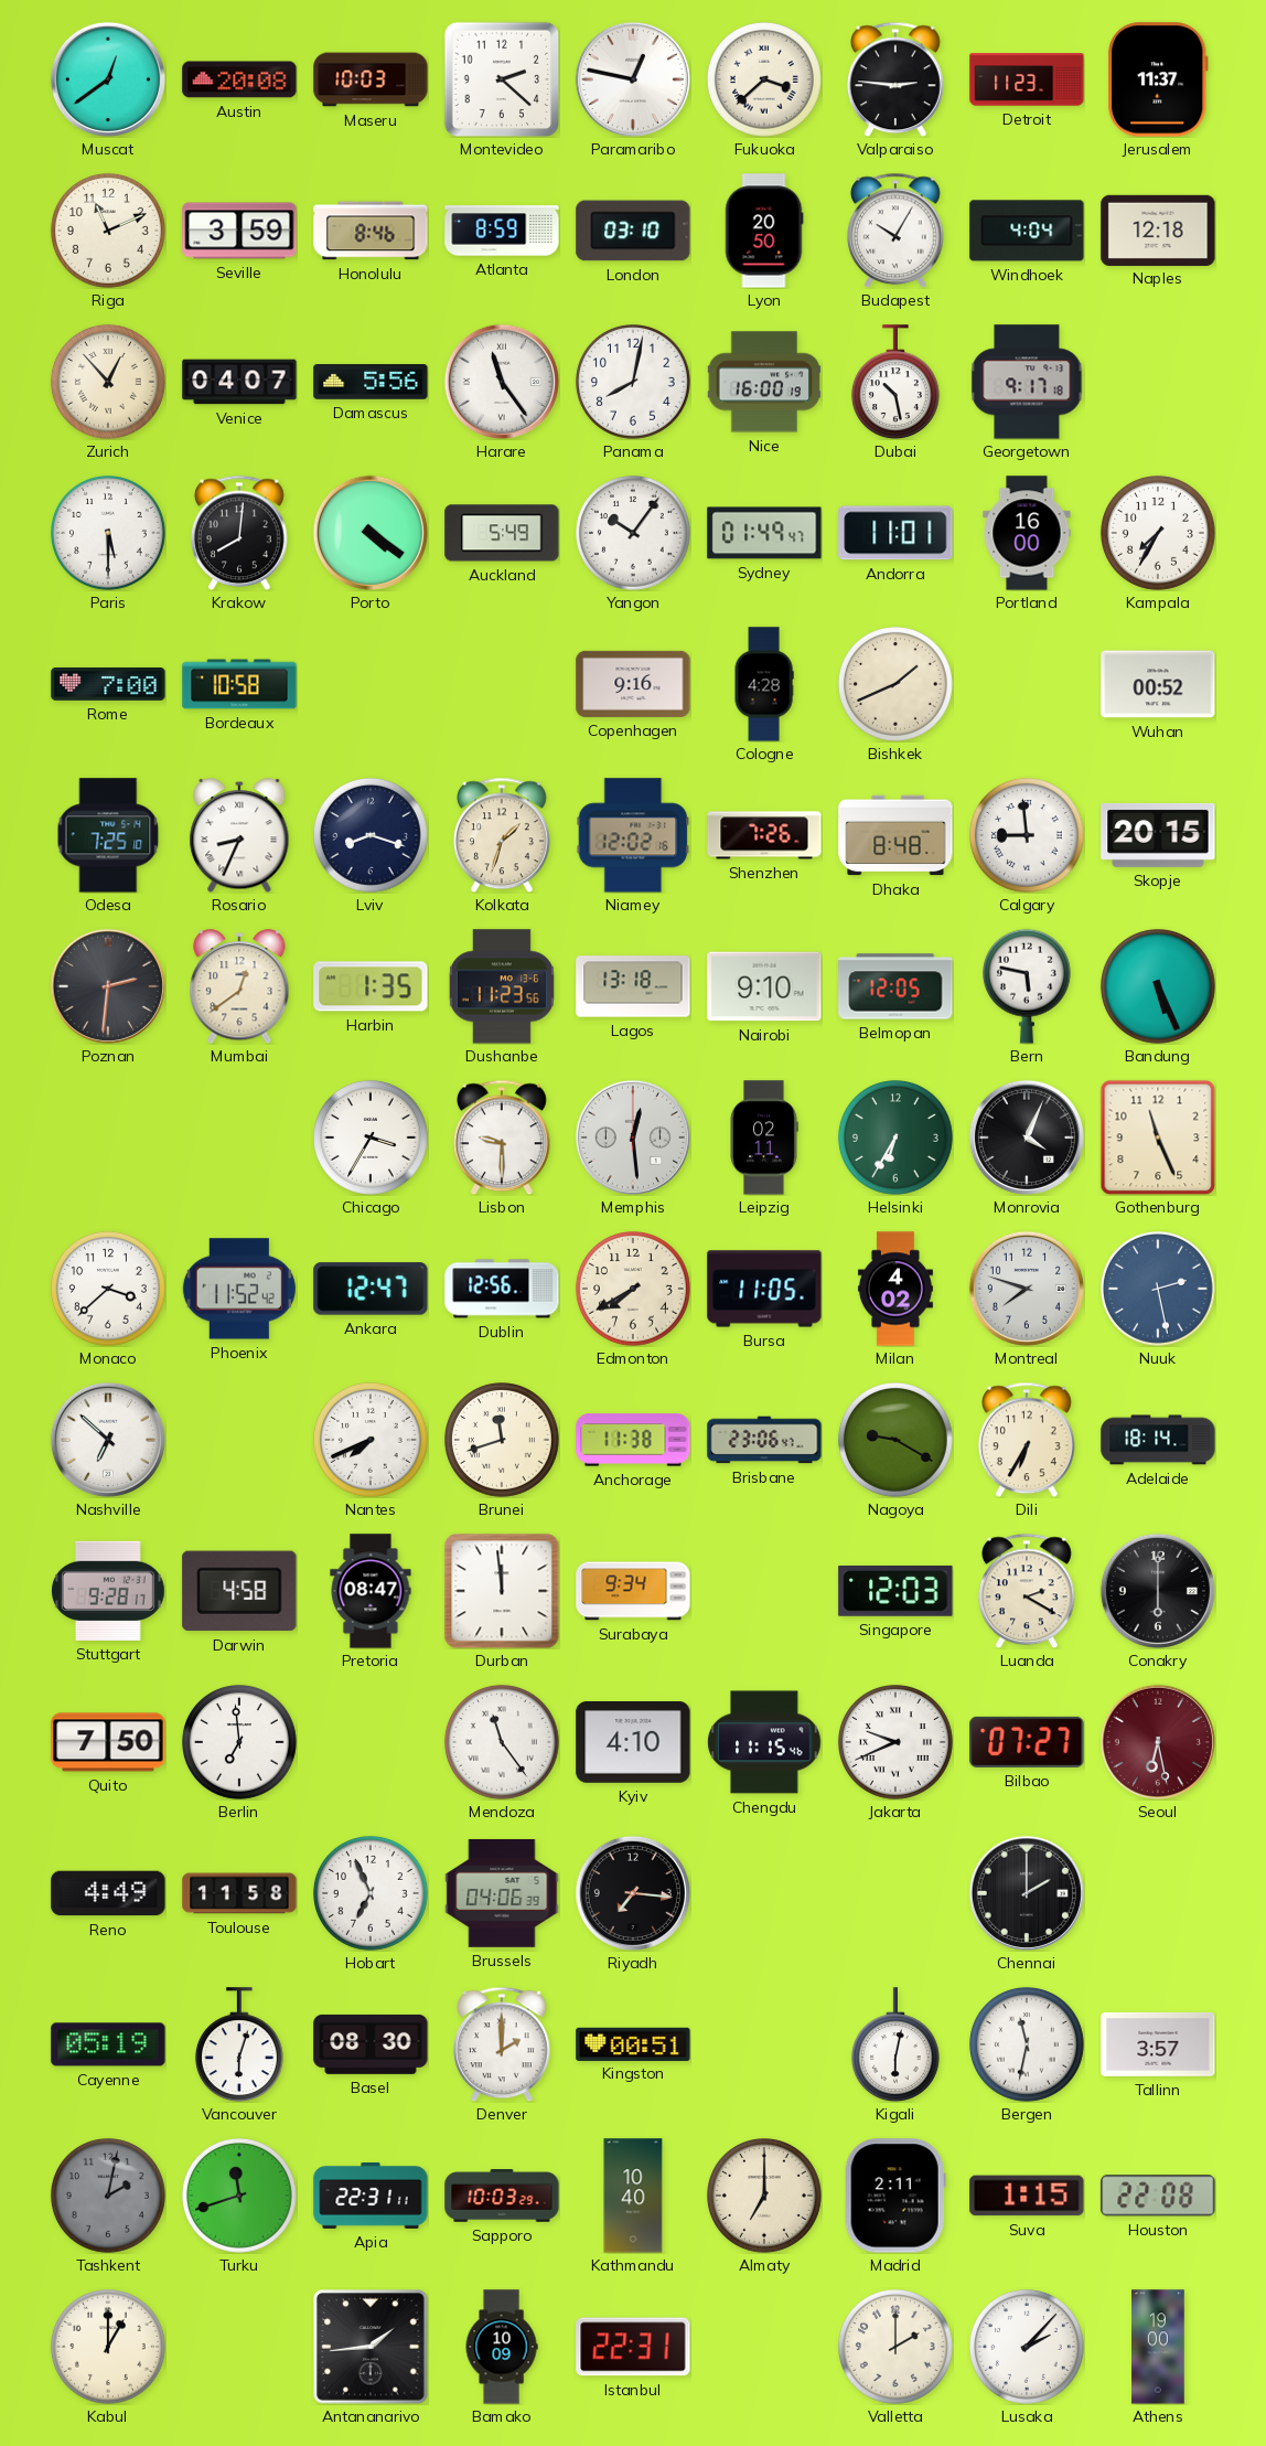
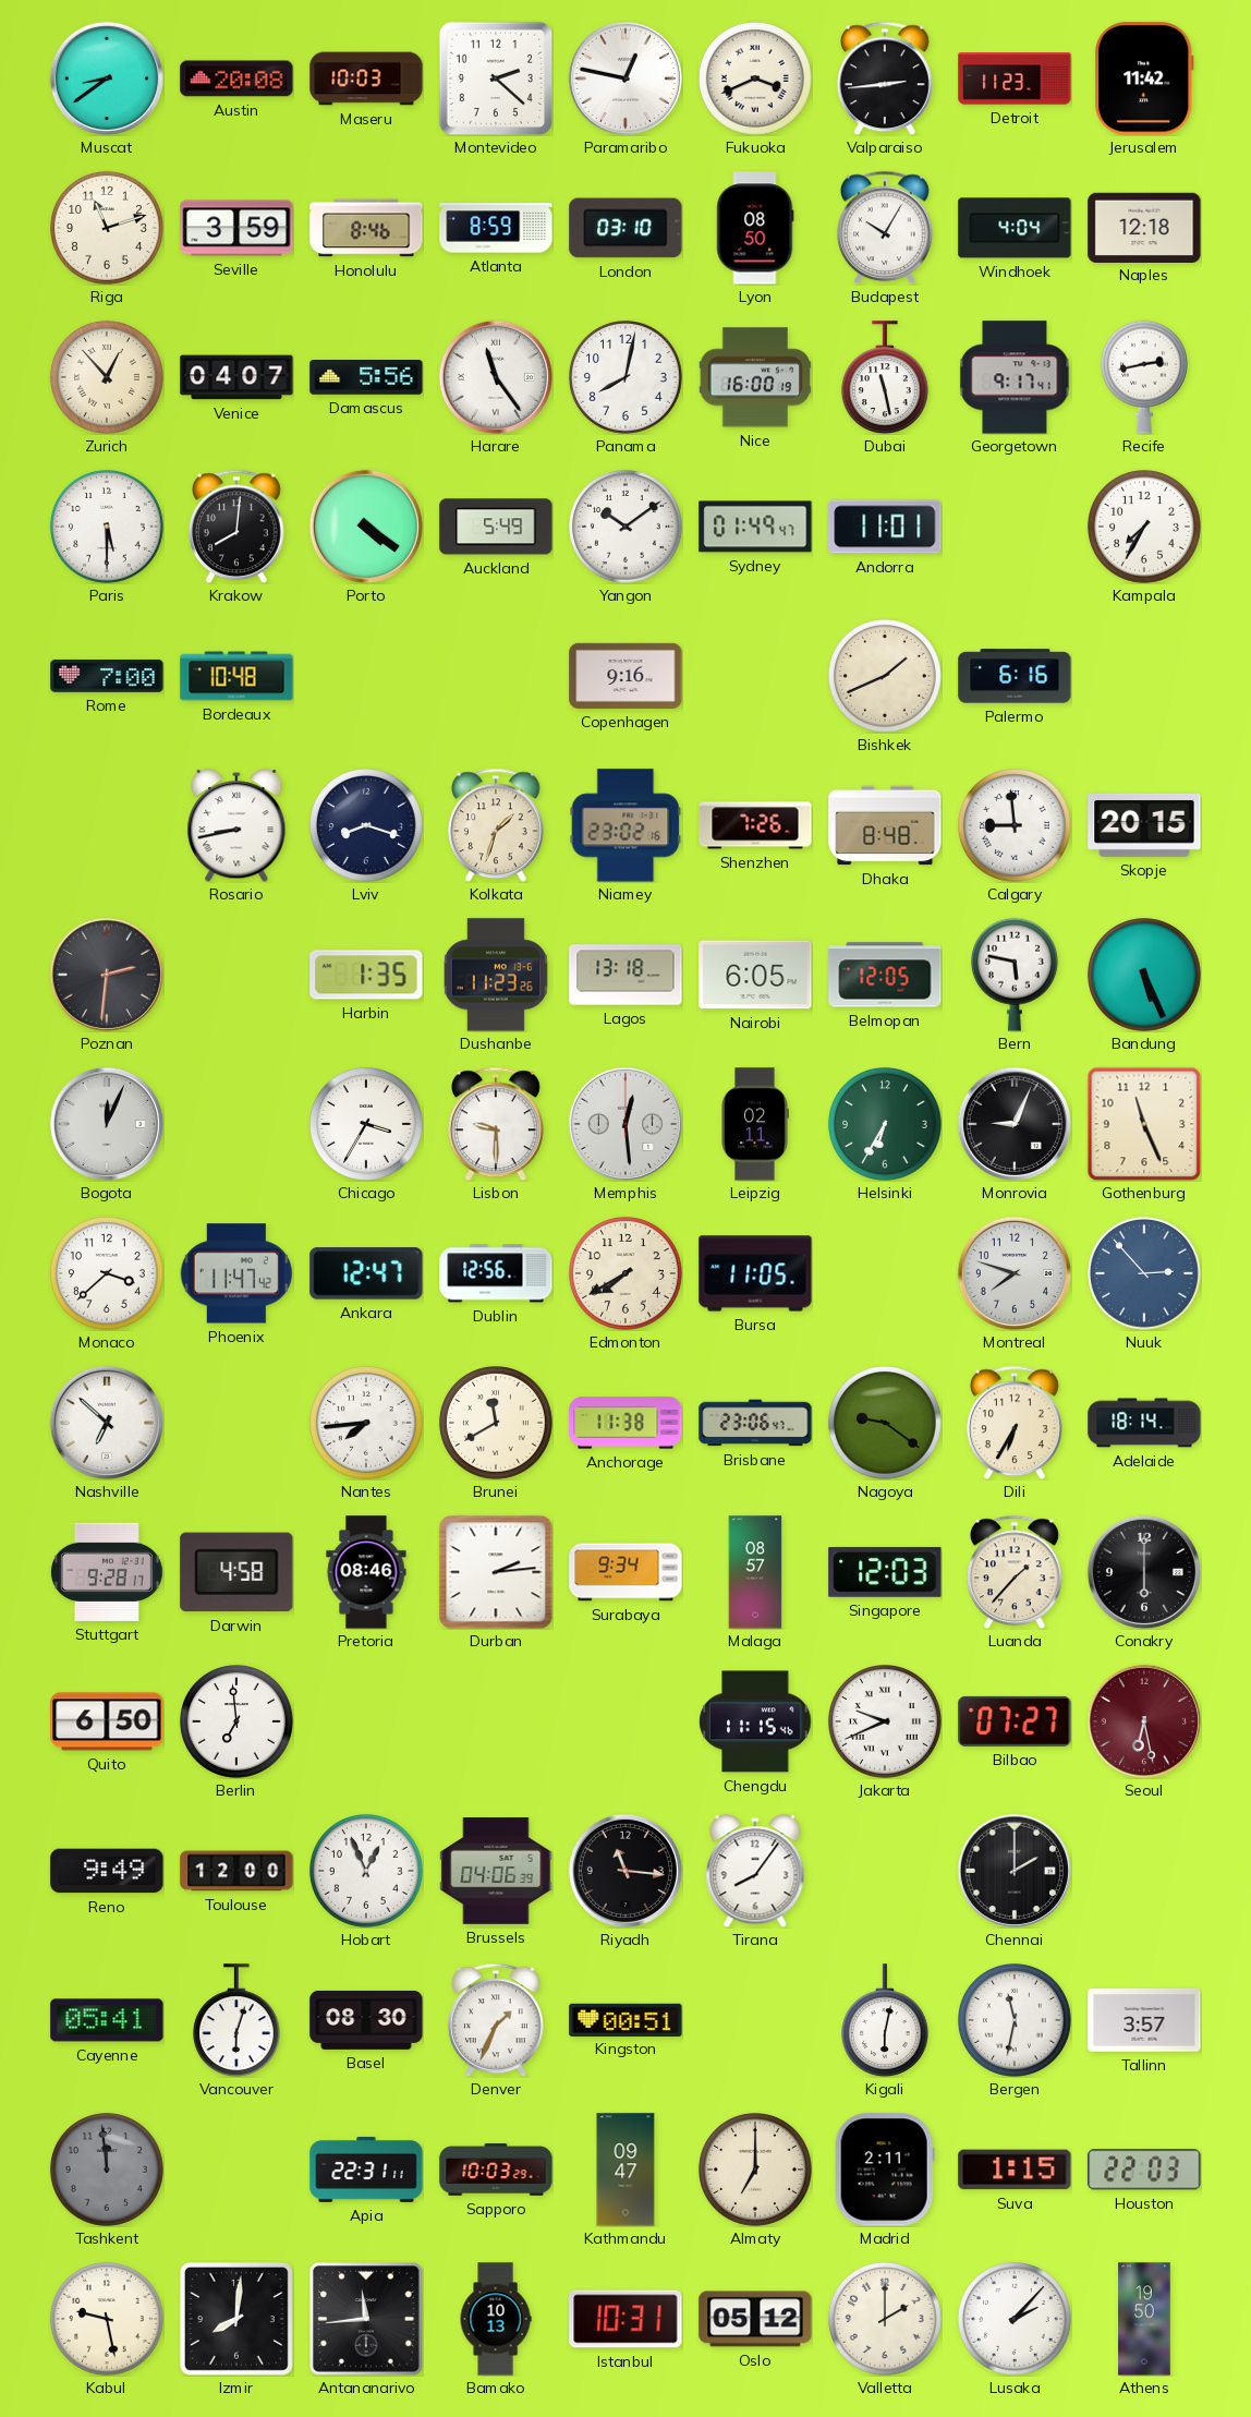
Muscat: 12:39 -> 8:39
Fukuoka: 3:38 -> 3:41
Valparaiso: 2:46 -> 2:44
Jerusalem: 11:37 -> 11:42
Riga: 11:11 -> 11:12
Lyon: 20:50 -> 08:50
Dubai: 10:28 -> 11:28
Georgetown: 9:17:18 -> 9:17:41
Recife: none -> 2:43
Yangon: 10:06 -> 10:09
Portland: 16:00 -> none
Bordeaux: 10:58 -> 10:48
Cologne: 4:28 -> none
Palermo: none -> 6:16
Wuhan: 00:52 -> none
Odesa: 7:25 -> none
Rosario: 8:34 -> 8:43
Niamey: 12:02 -> 23:02
Mumbai: 12:39 -> none
Dushanbe: 11:23:56 -> 11:23:26
Nairobi: 9:10 -> 6:05
Bogota: none -> 12:04
Monrovia: 4:04 -> 9:04
Phoenix: 11:52 -> 11:47
Milan: 4:02 -> none
Nuuk: 2:28 -> 2:53
Nantes: 7:41 -> 7:44
Brunei: 11:42 -> 11:40
Nagoya: 9:20 -> 9:21
Pretoria: 08:47 -> 08:46
Durban: 11:59 -> 2:14
Malaga: none -> 08:57
Luanda: 2:20 -> 1:37
Quito: 7:50 -> 6:50
Mendoza: 11:24 -> none
Kyiv: 4:10 -> none
Reno: 4:49 -> 9:49
Toulouse: 11:58 -> 12:00
Hobart: 6:56 -> 12:56
Riyadh: 7:16 -> 11:16
Tirana: none -> 8:06
Cayenne: 05:19 -> 05:41
Denver: 2:00 -> 1:34
Tashkent: 2:02 -> 11:59
Turku: 11:42 -> none
Kathmandu: 10:40 -> 09:47
Houston: 22:08 -> 22:03
Kabul: 1:00 -> 9:28
Izmir: none -> 8:01
Antananarivo: 1:44 -> 11:44
Bamako: 10:09 -> 10:13
Istanbul: 22:31 -> 10:31
Oslo: none -> 05:12
Athens: 19:00 -> 19:50
